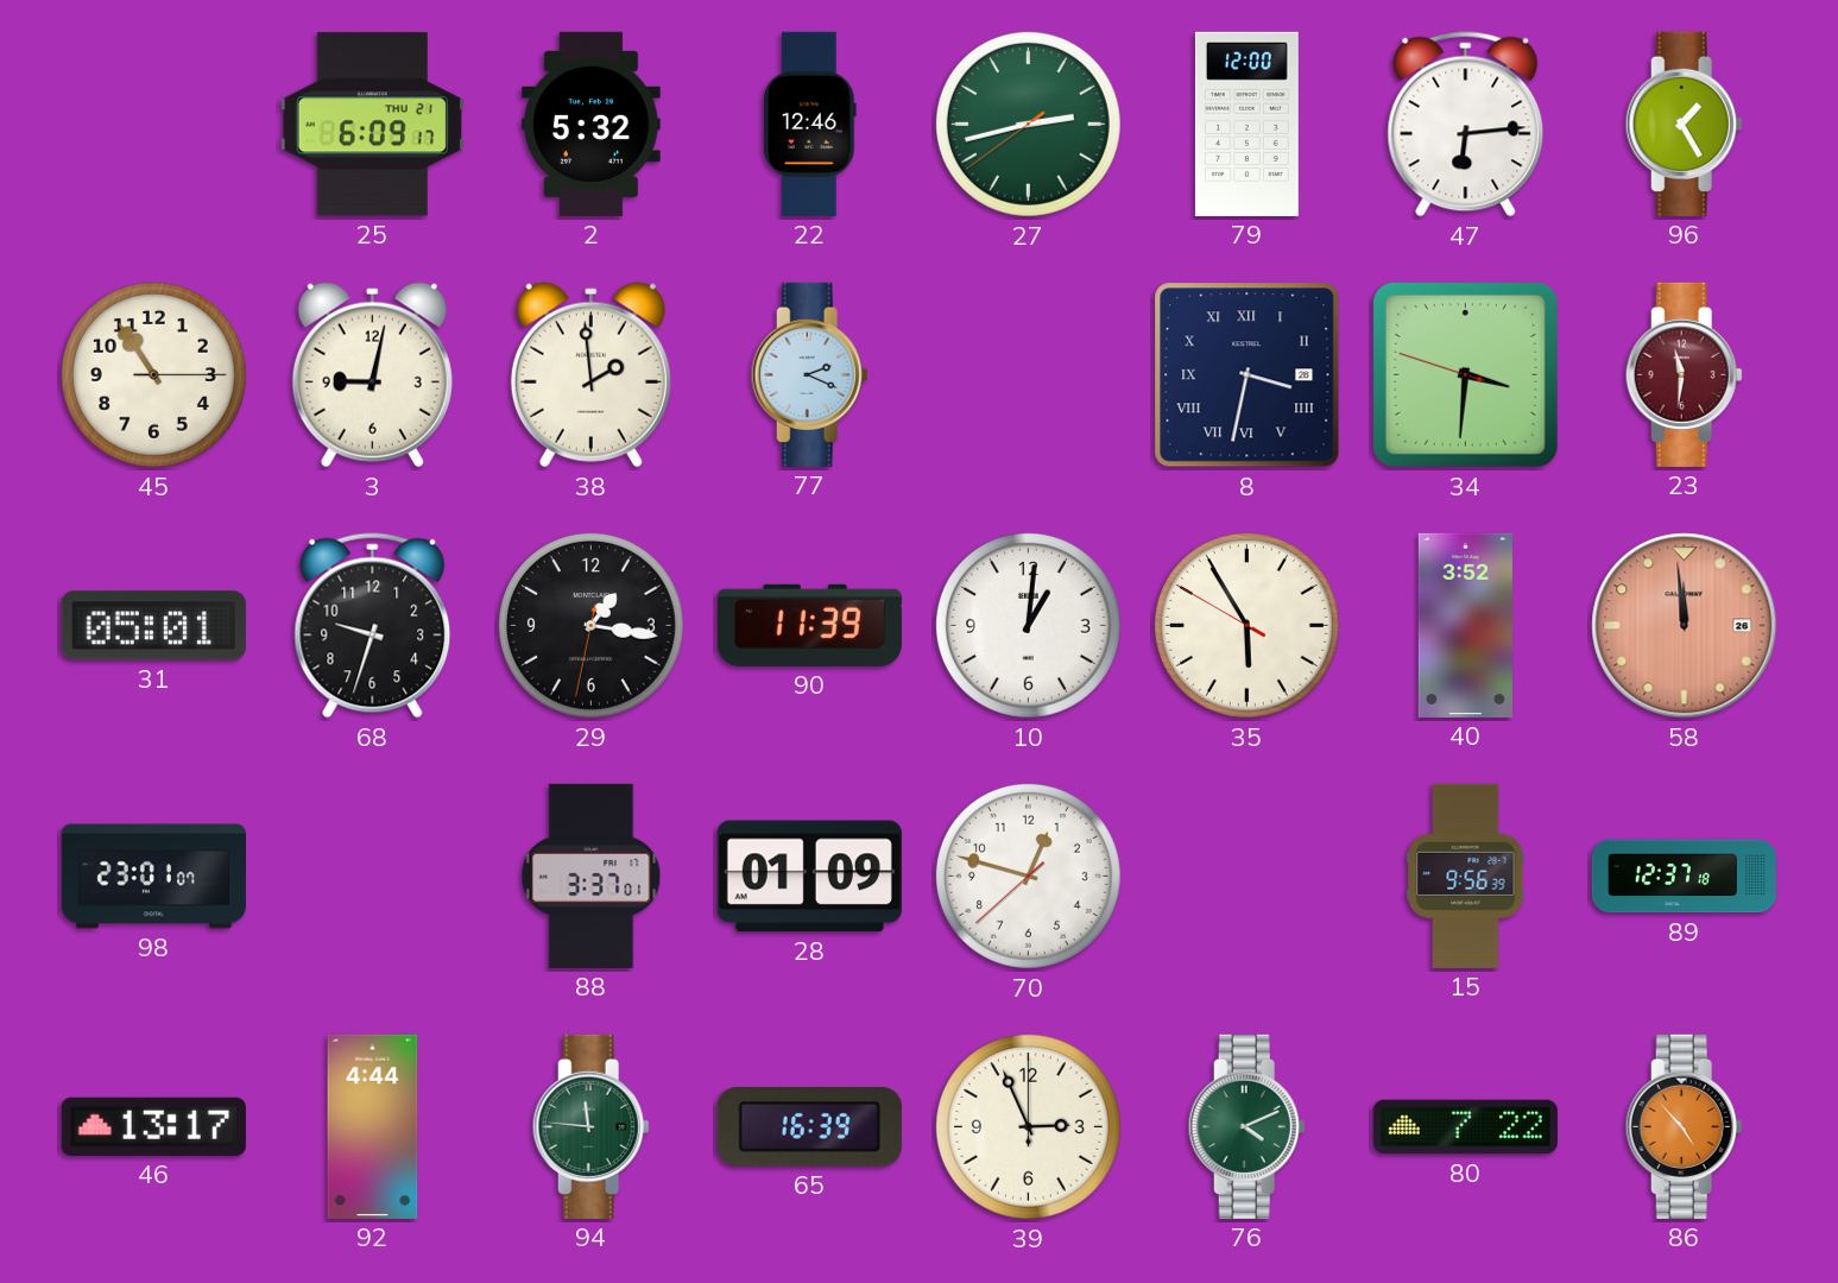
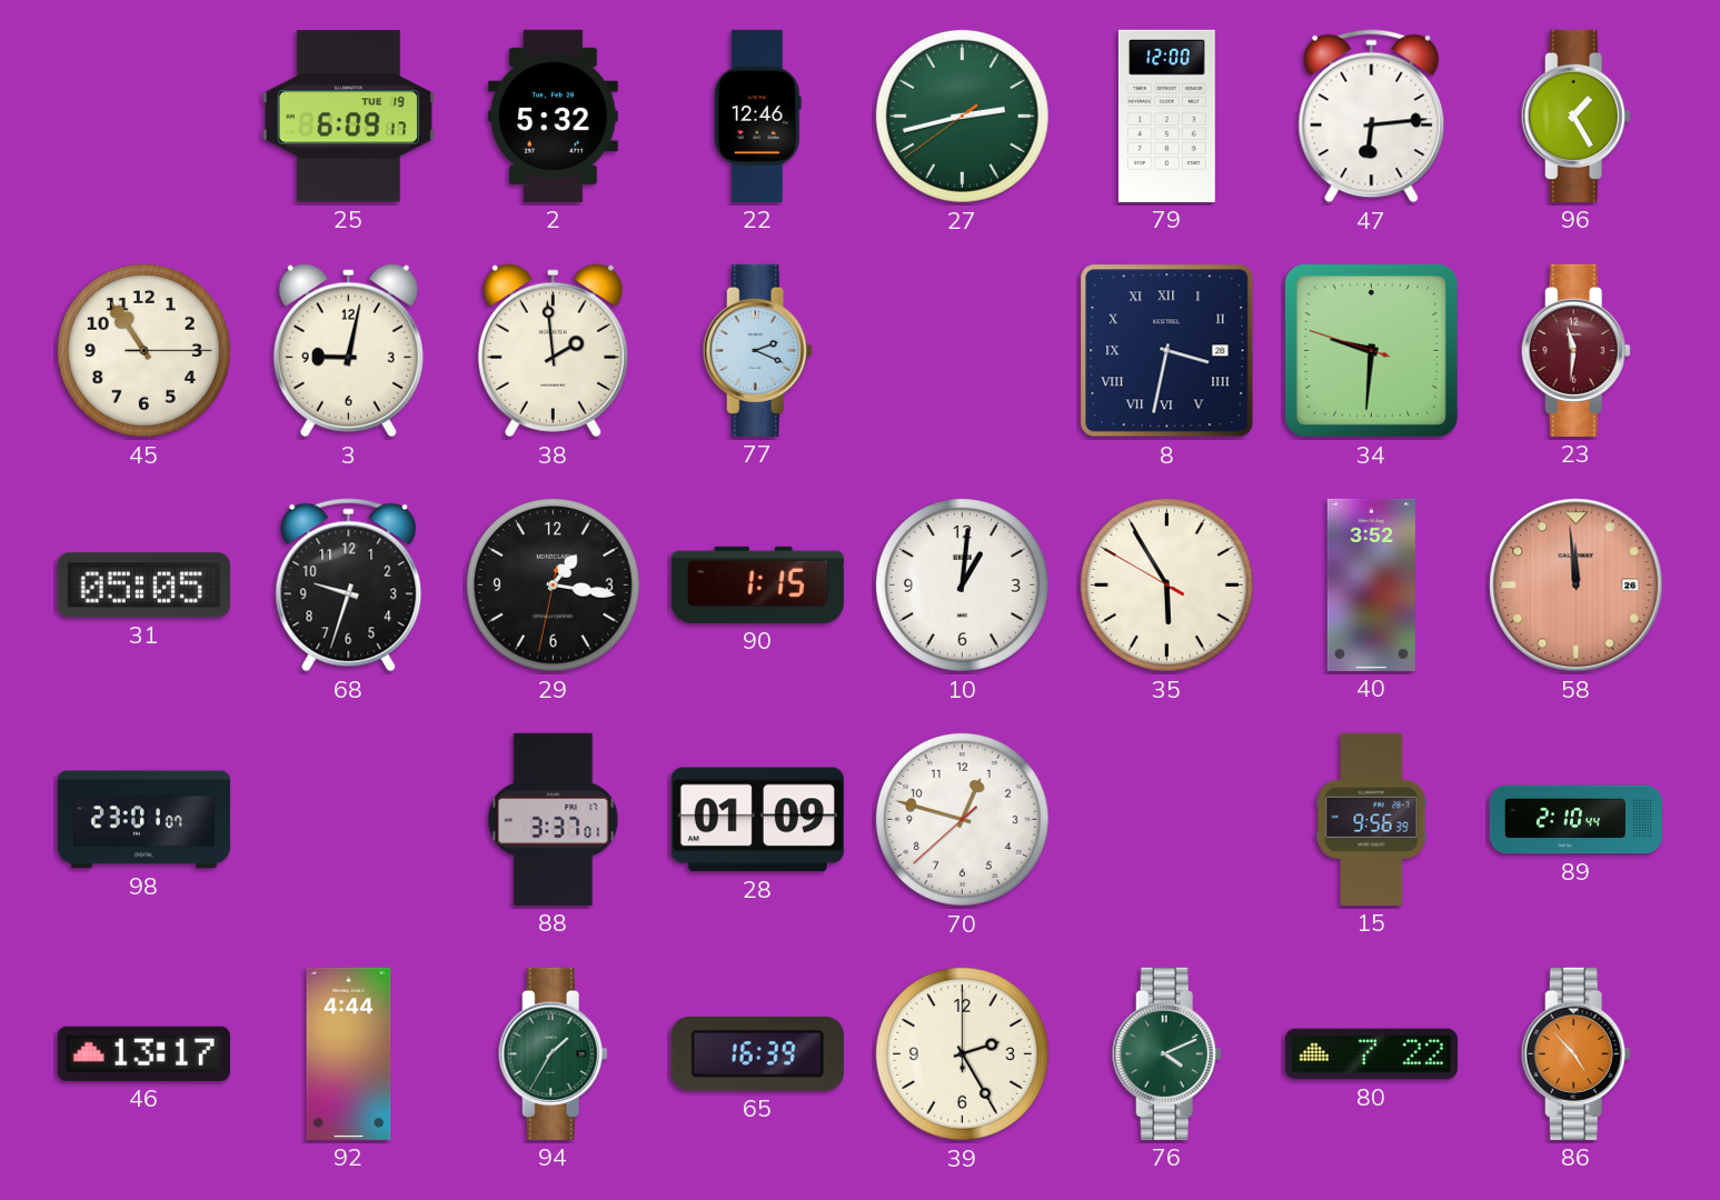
25 date: THU 21 -> TUE 19
34: 3:30 -> 9:30
31: 05:01 -> 05:05
90: 11:39 -> 1:15
89: 12:37 -> 2:10
94: 11:46 -> 1:35
39: 2:56 -> 2:25
